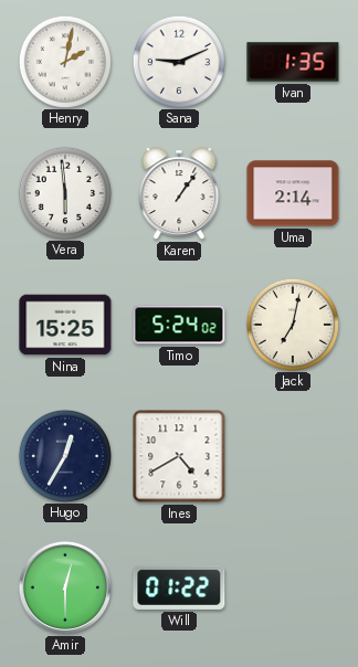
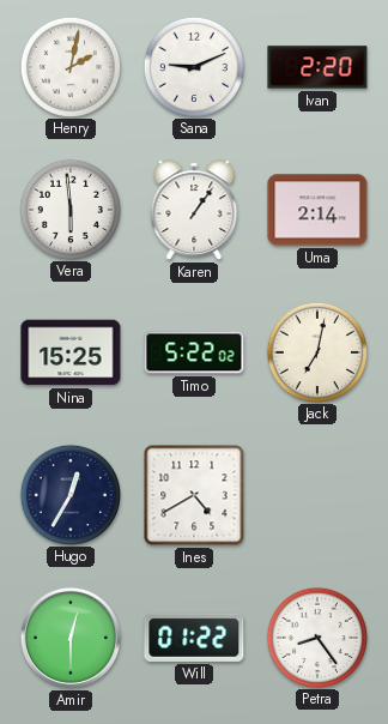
Ivan: 1:35 -> 2:20
Timo: 5:24 -> 5:22
Petra: none -> 8:24
